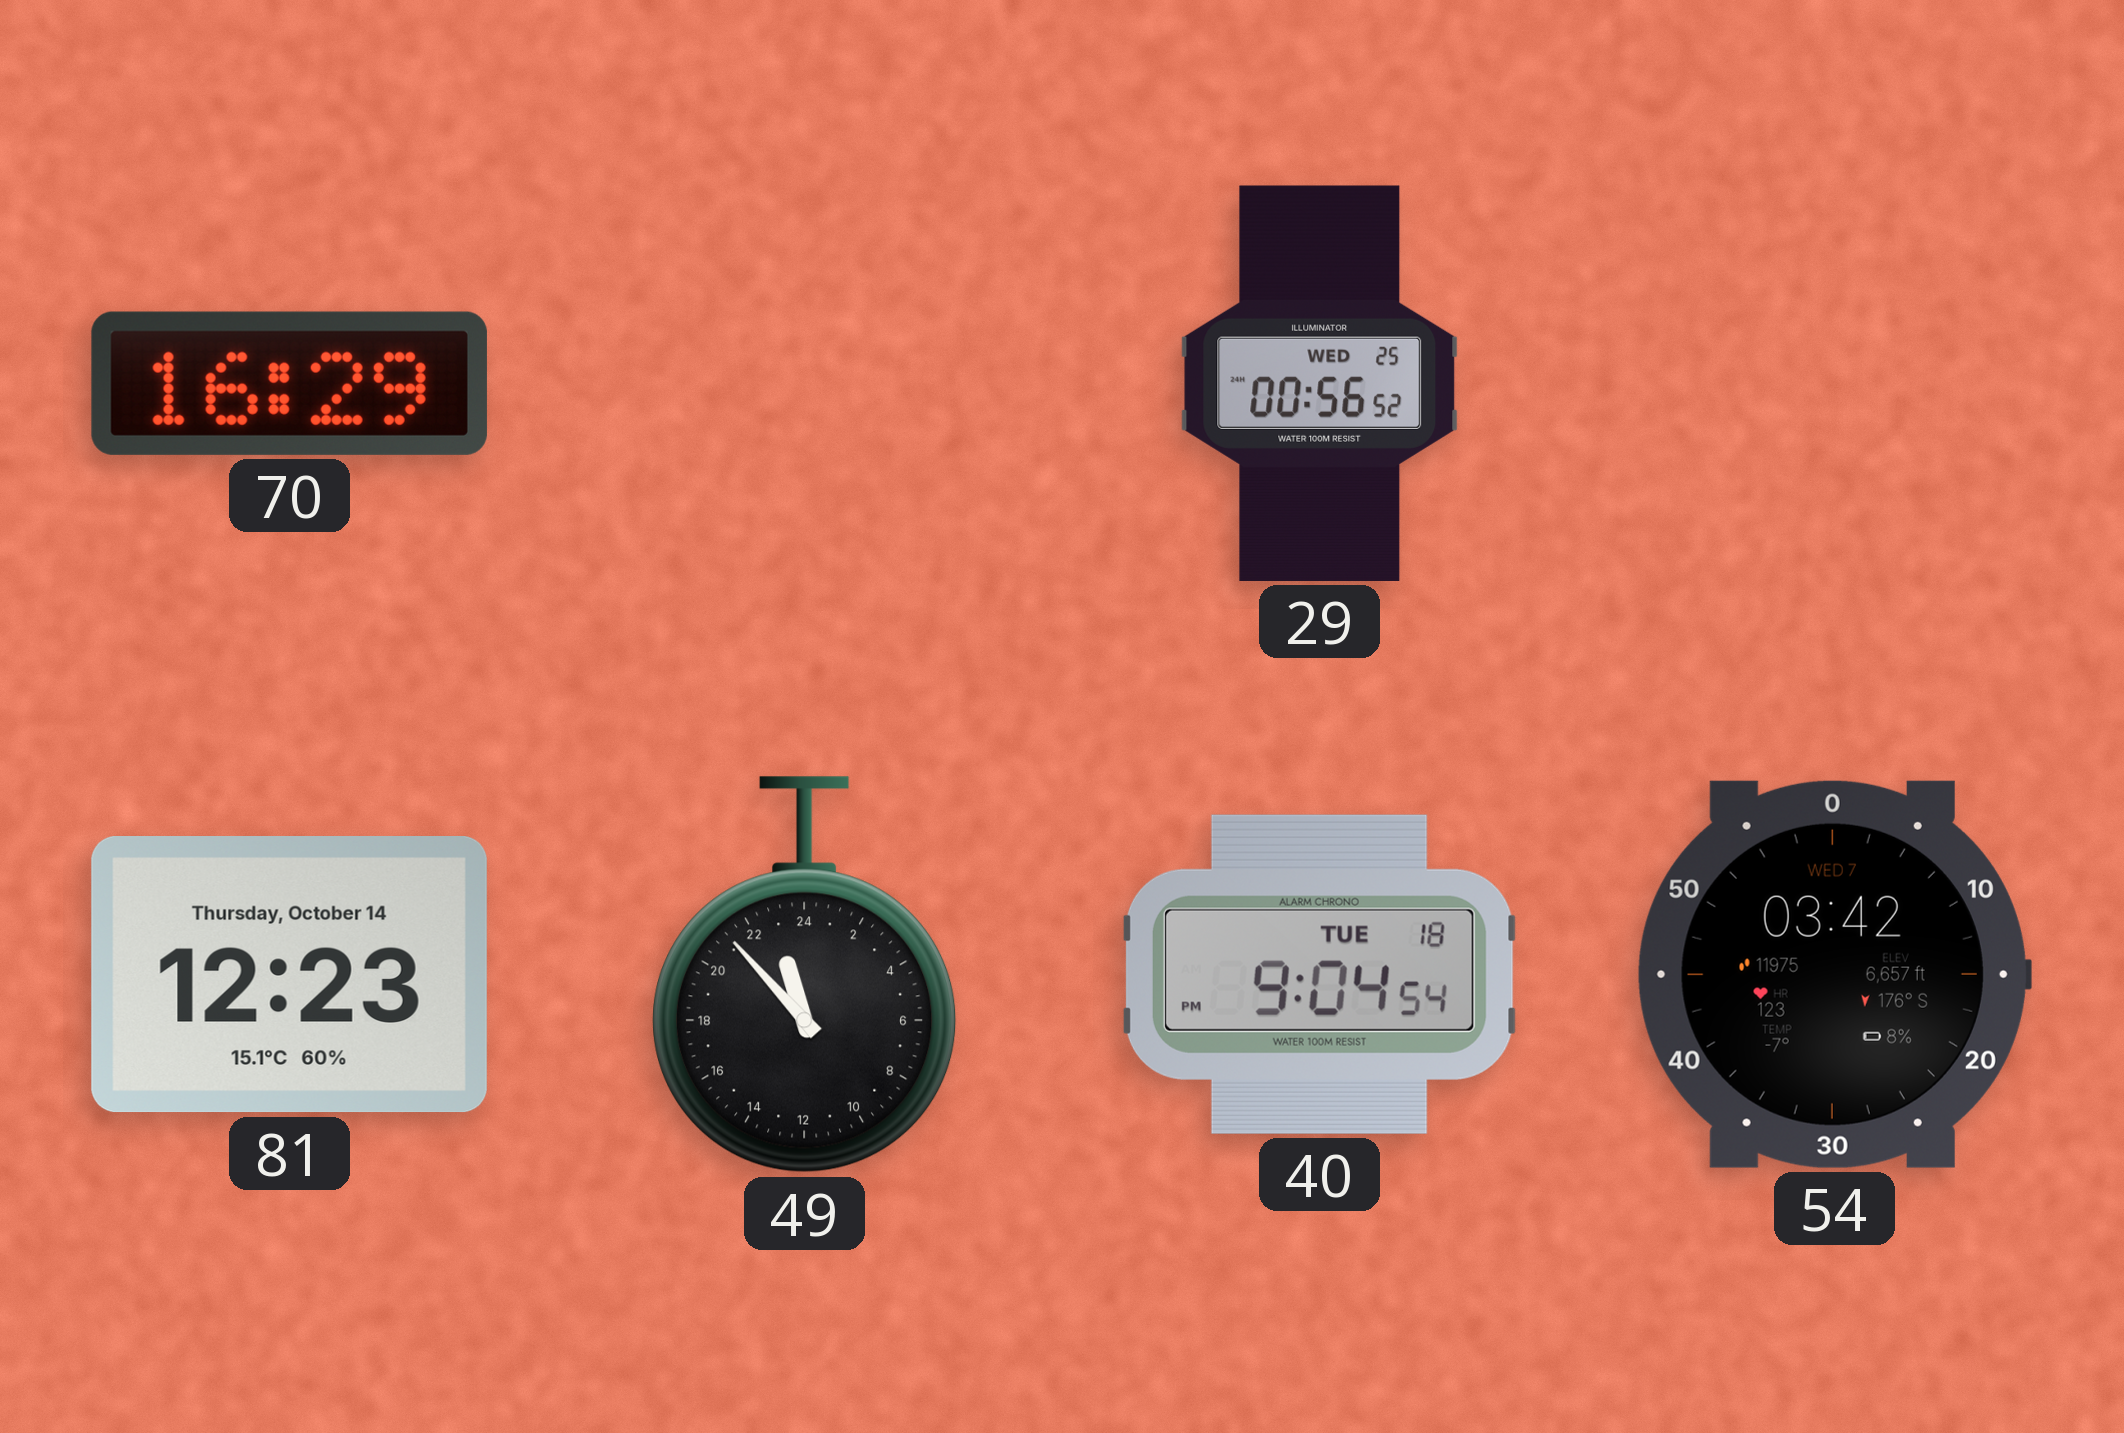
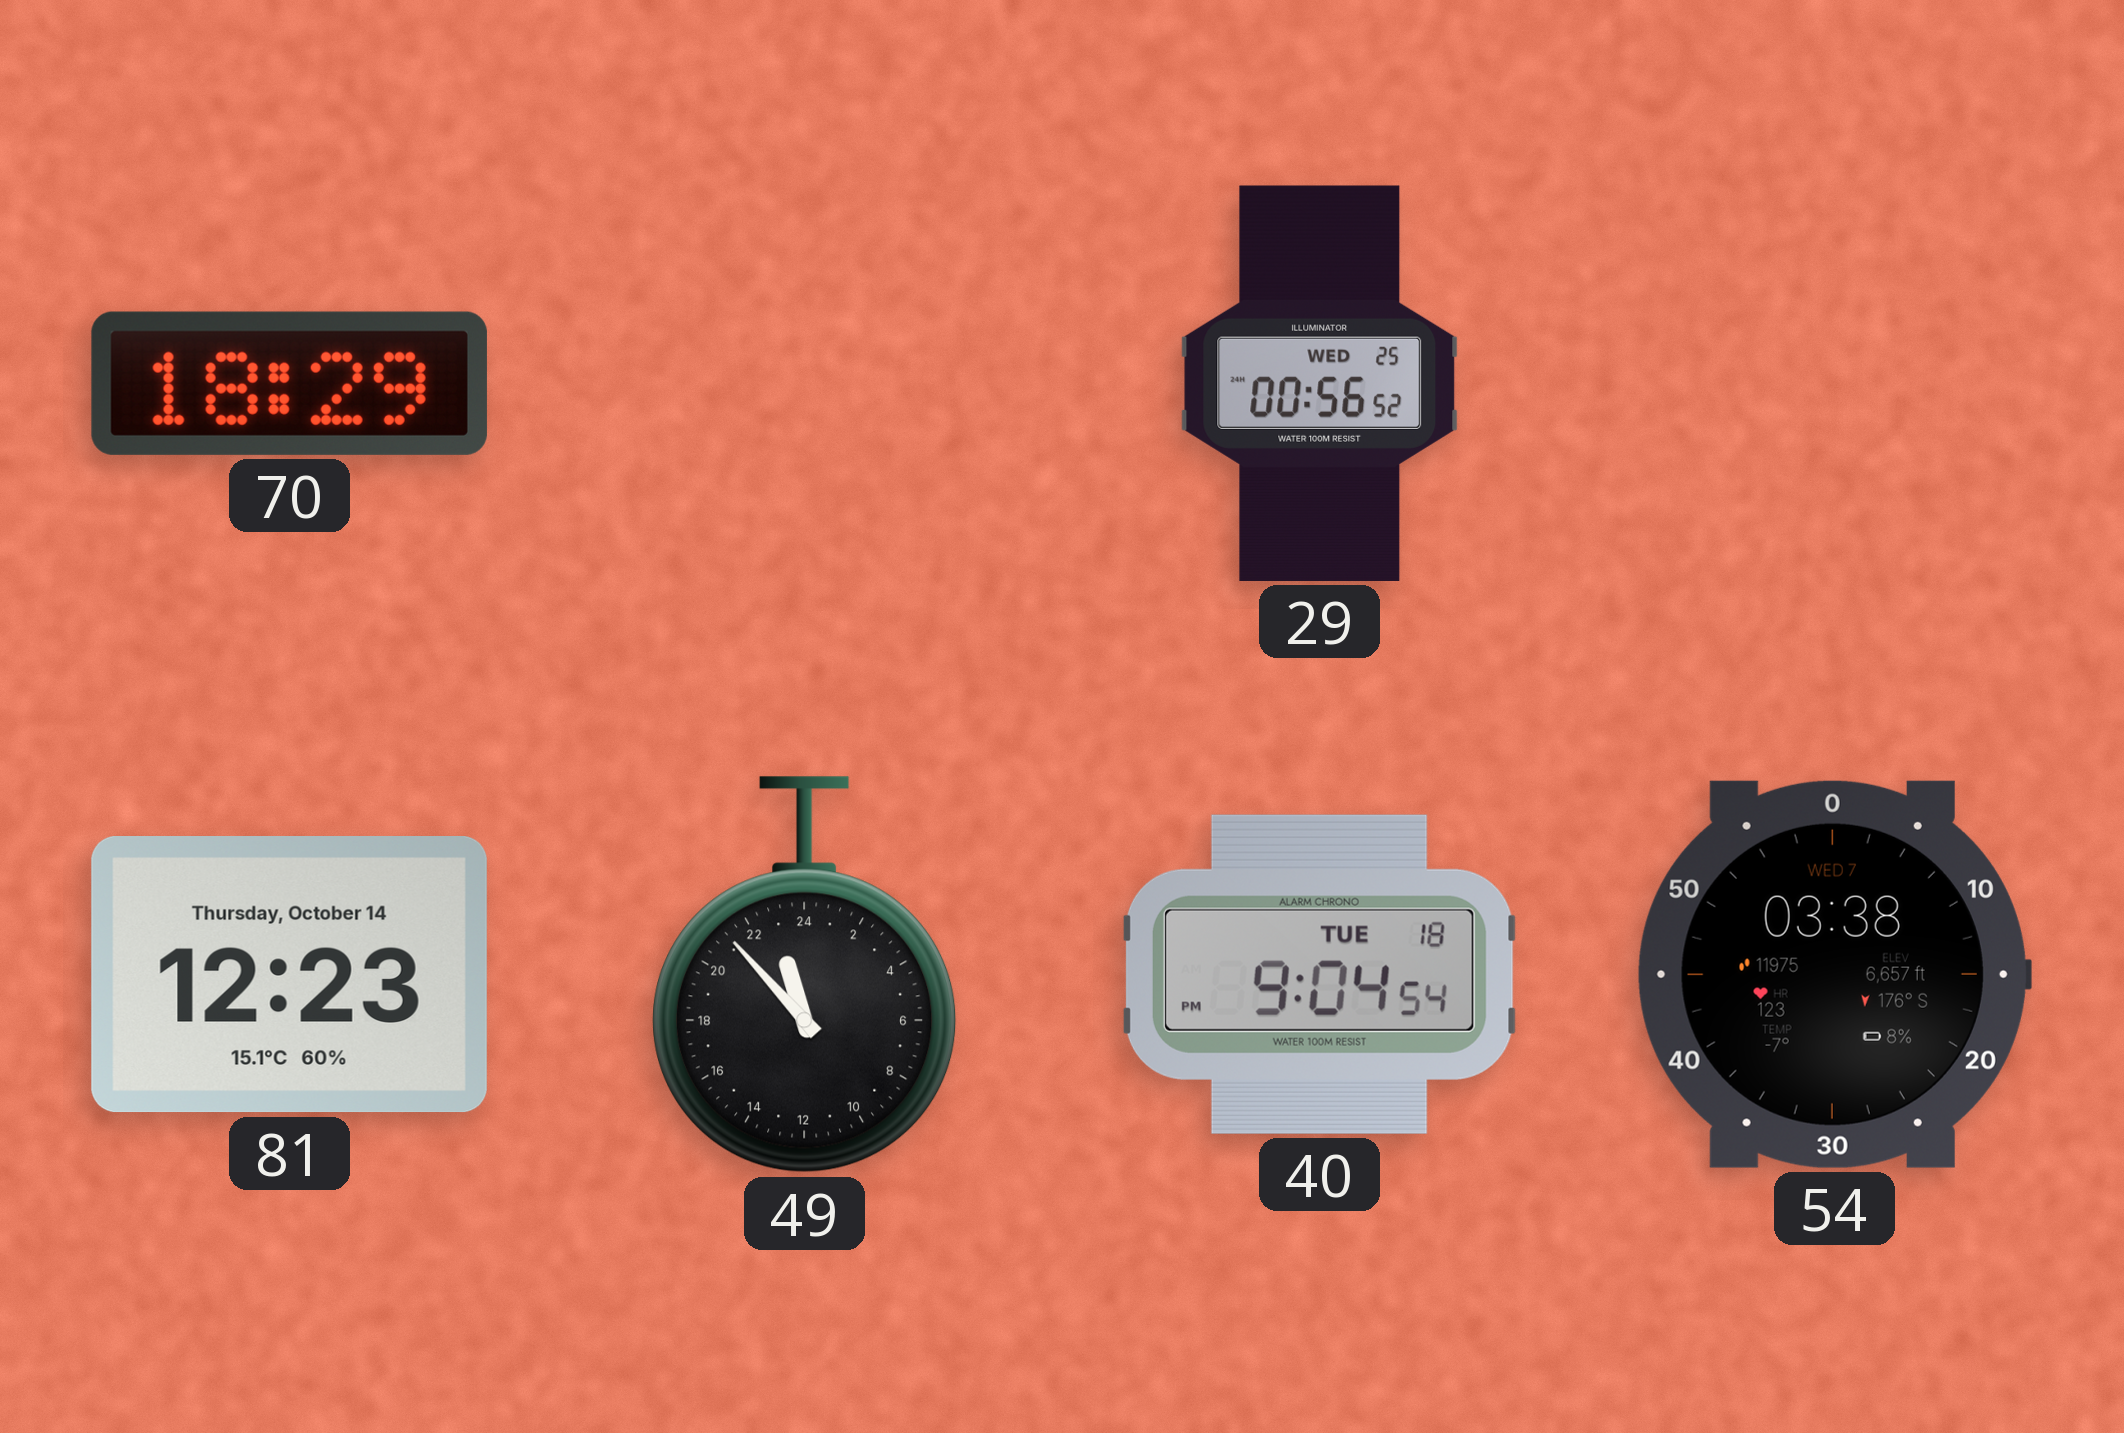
70: 16:29 -> 18:29
54: 03:42 -> 03:38
